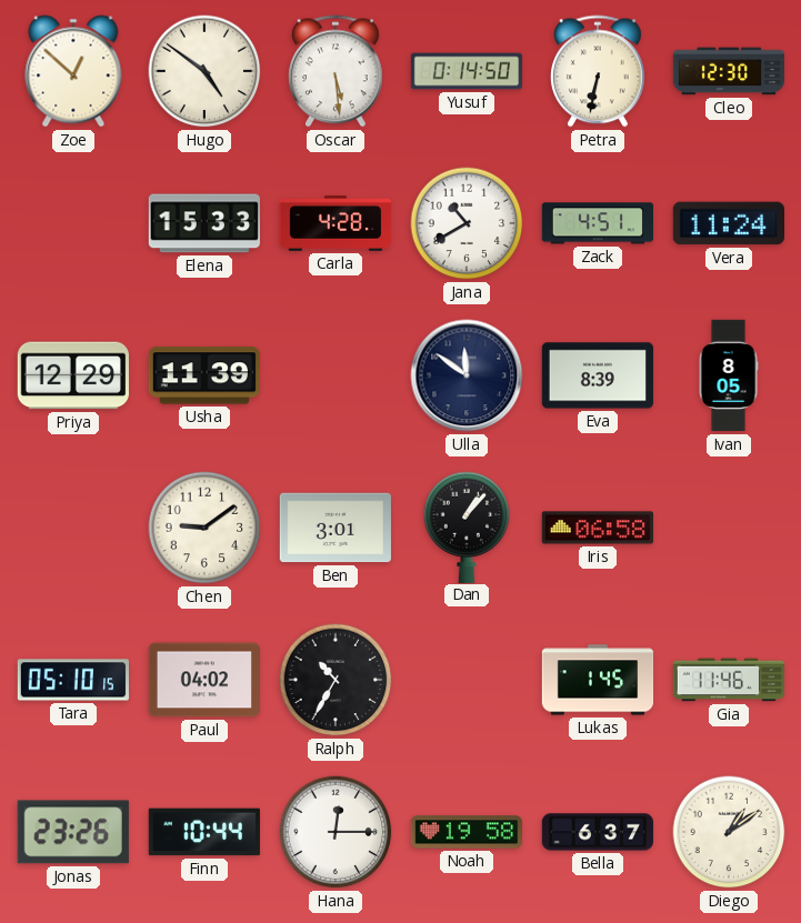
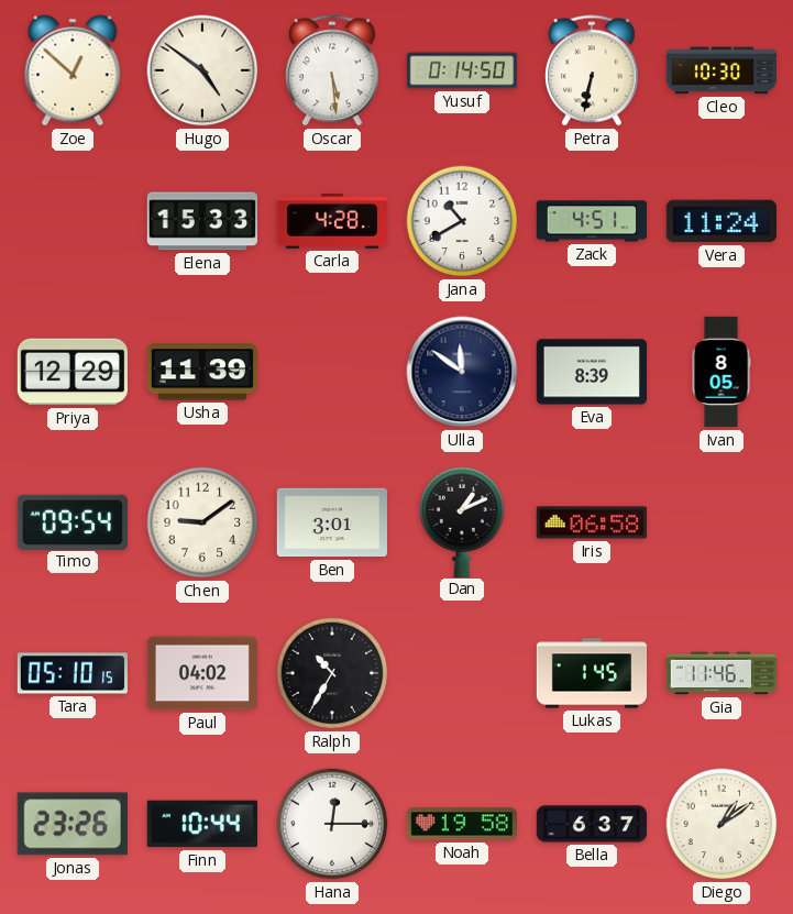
Cleo: 12:30 -> 10:30
Timo: none -> 09:54
Dan: 1:07 -> 1:11
